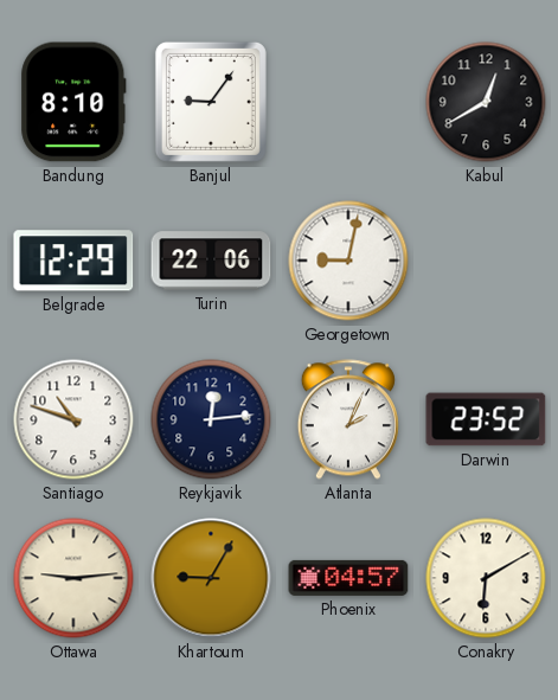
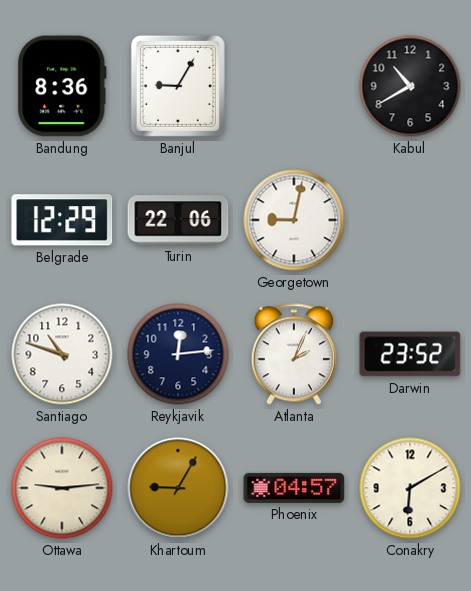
Bandung: 8:10 -> 8:36
Banjul: 9:06 -> 9:05
Kabul: 12:40 -> 10:40
